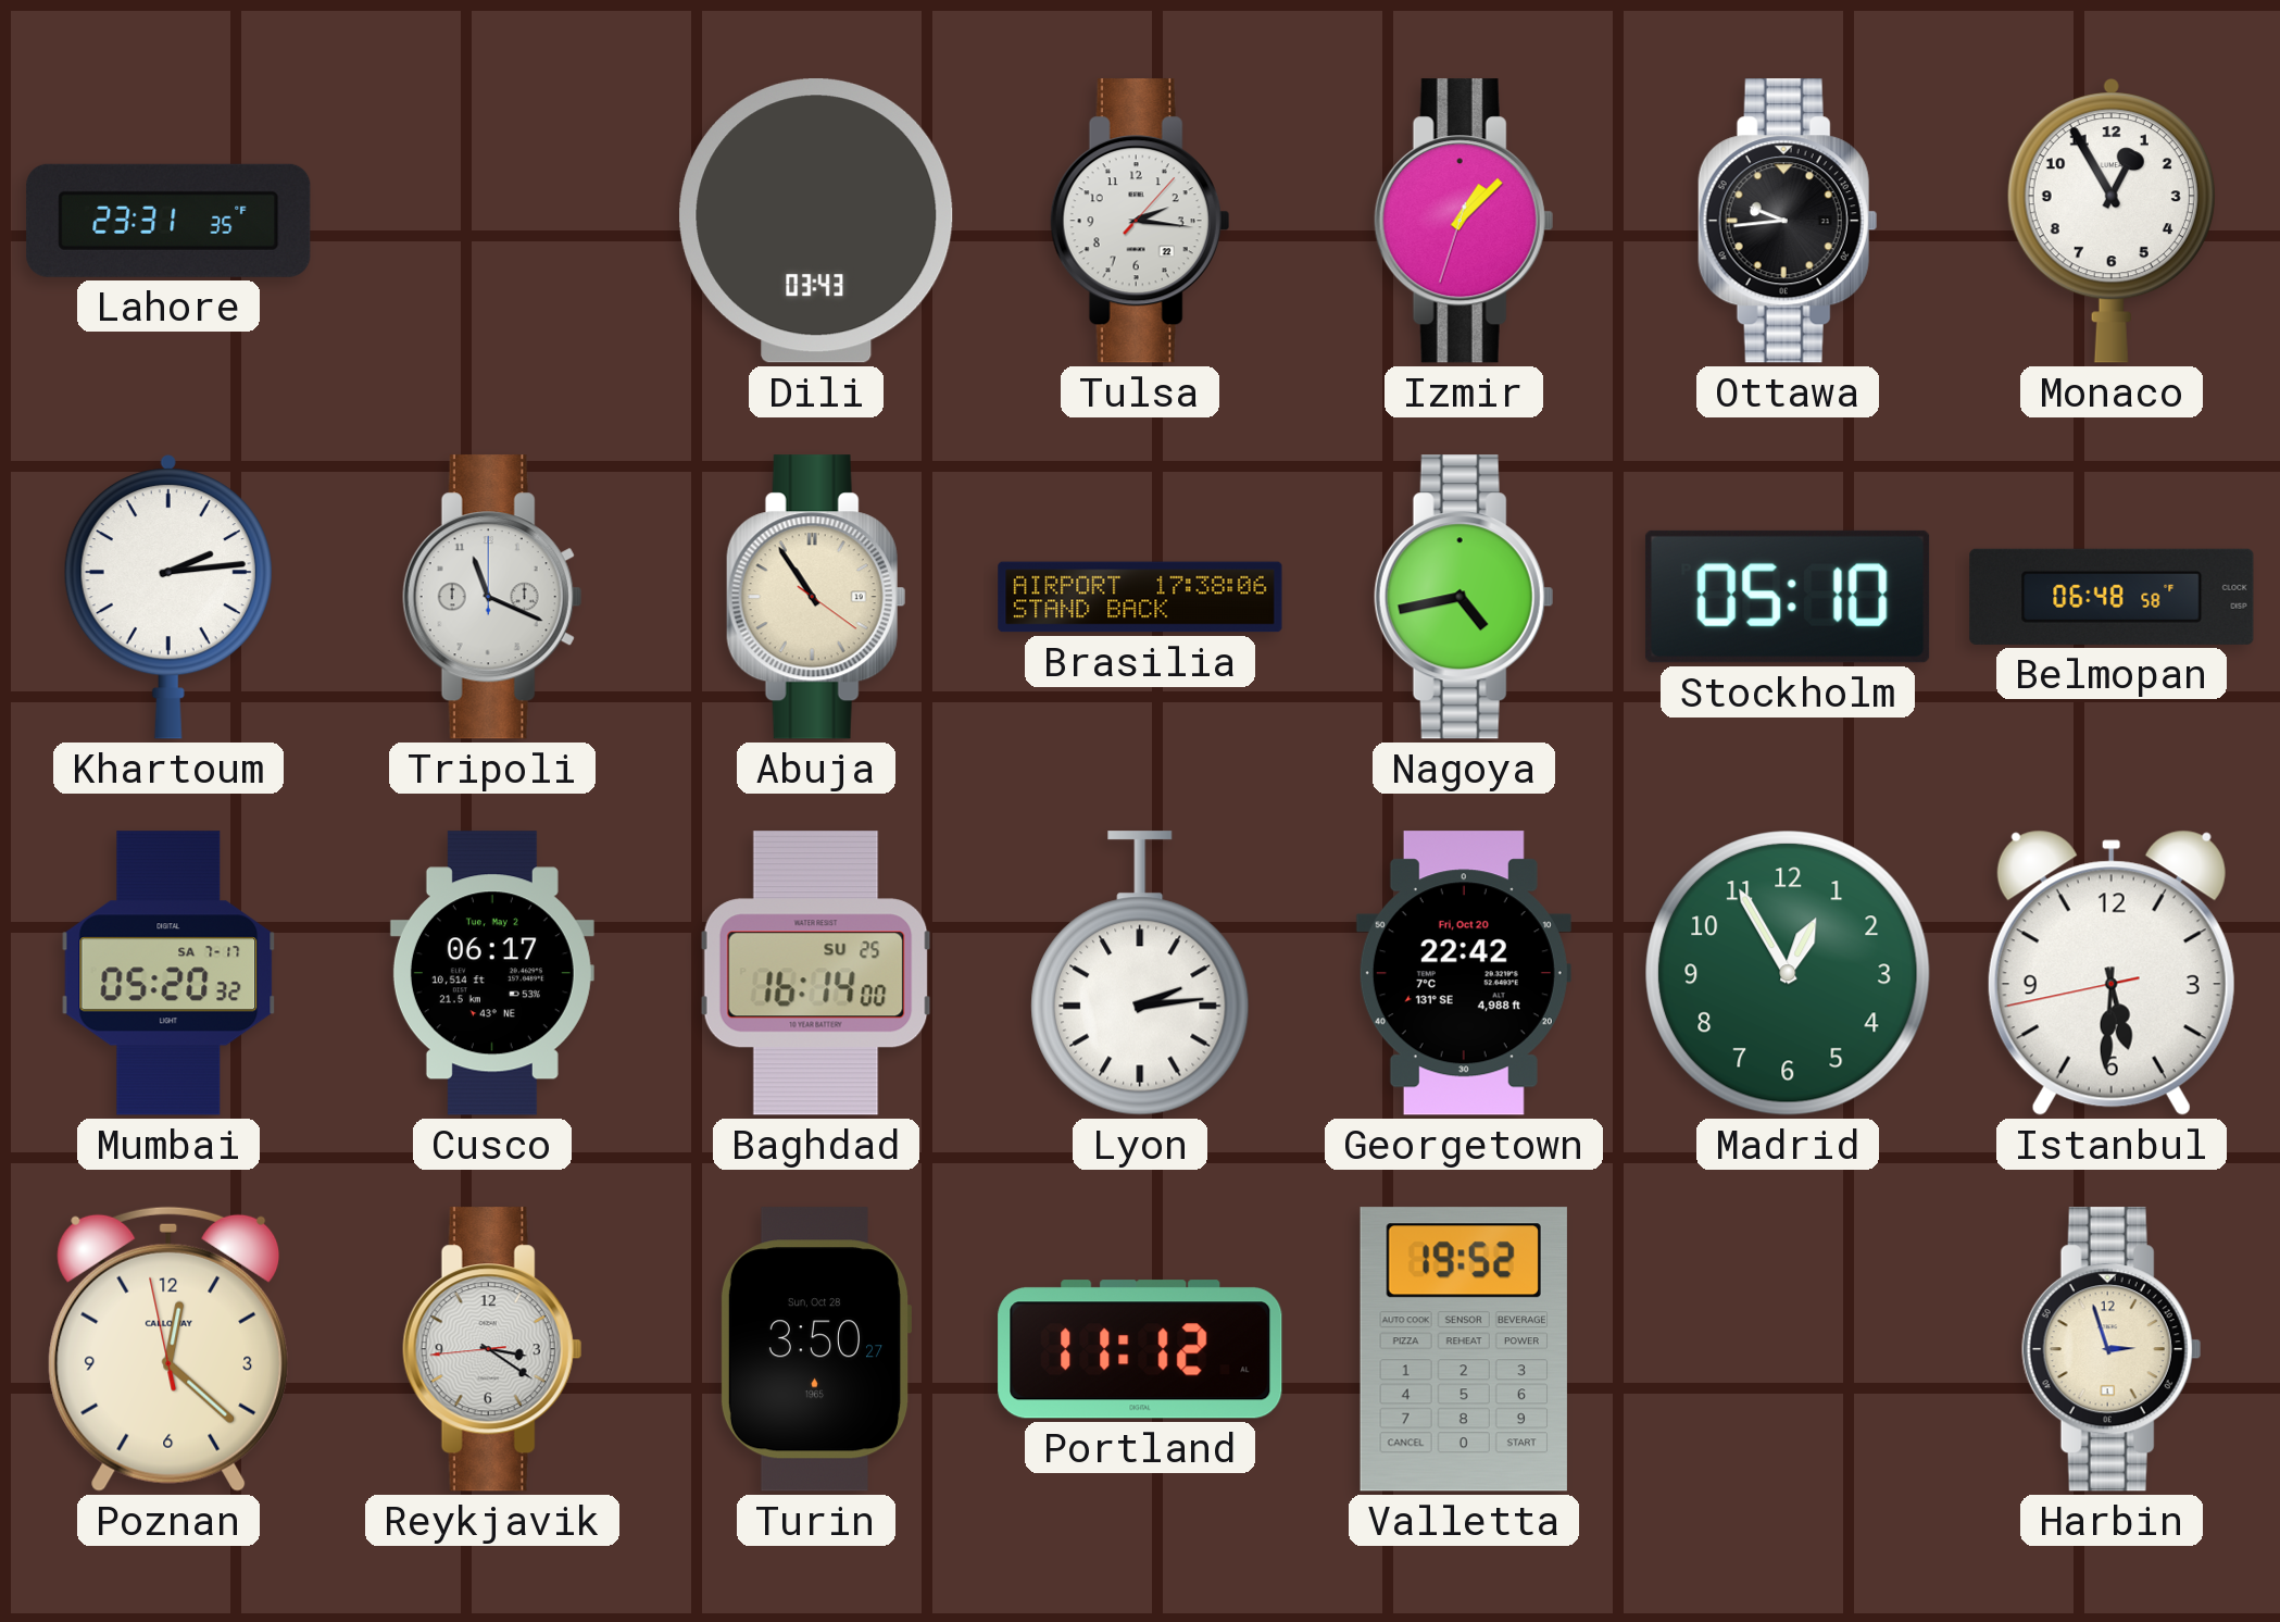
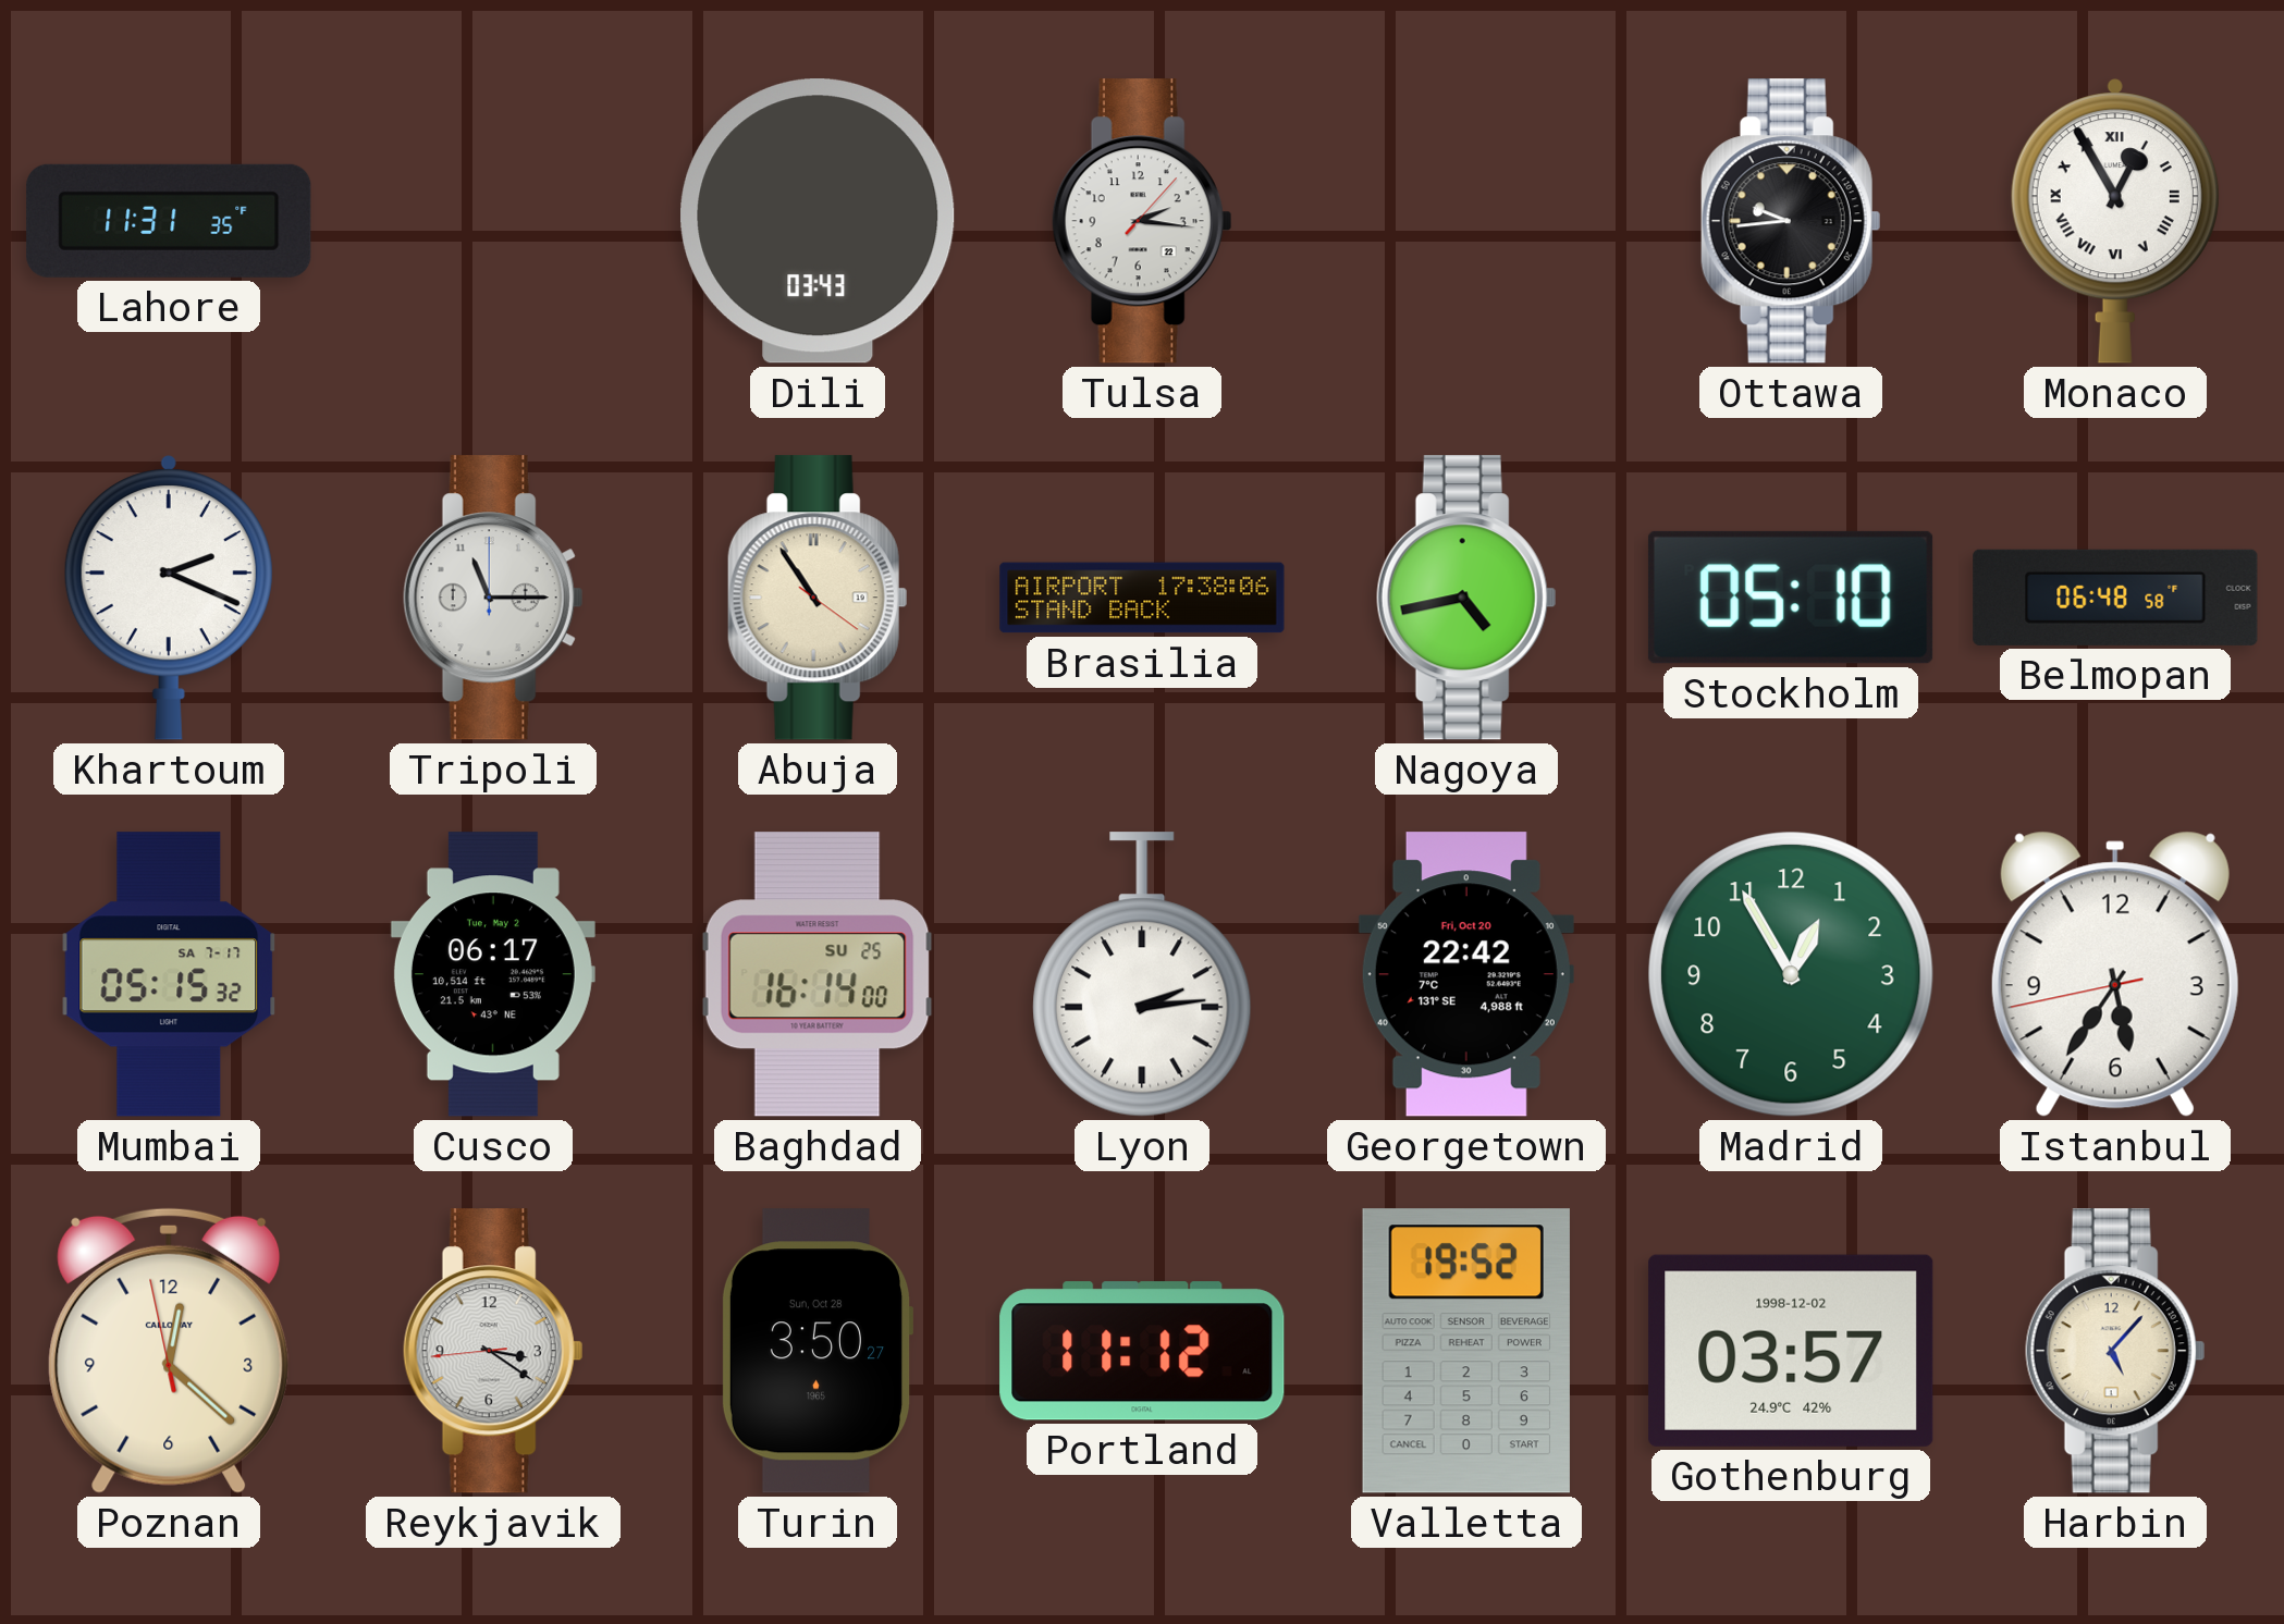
Lahore: 23:31 -> 11:31
Izmir: 1:07 -> none
Monaco numerals: Arabic -> Roman
Khartoum: 2:14 -> 2:19
Tripoli: 11:19 -> 11:15
Mumbai: 05:20 -> 05:15
Istanbul: 5:30 -> 5:35
Gothenburg: none -> 03:57
Harbin: 2:57 -> 5:07
